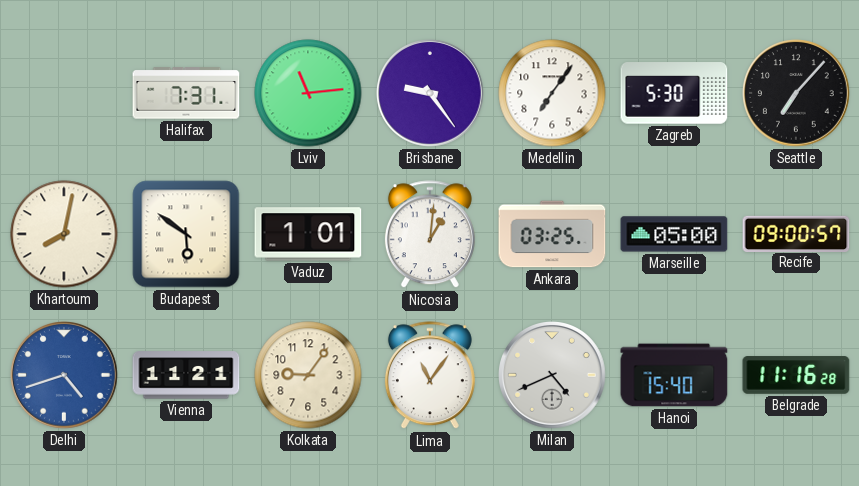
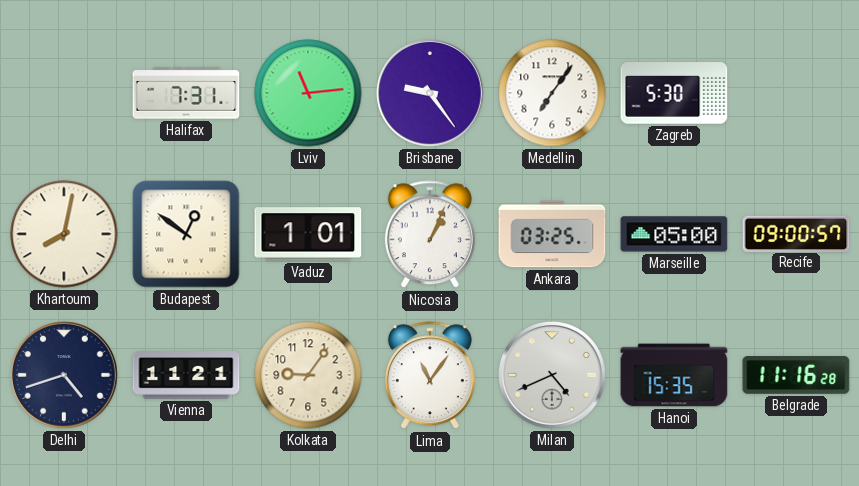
Seattle: 7:07 -> none
Budapest: 5:51 -> 12:51
Nicosia: 1:01 -> 1:04
Delhi dial: blue -> navy
Hanoi: 15:40 -> 15:35
